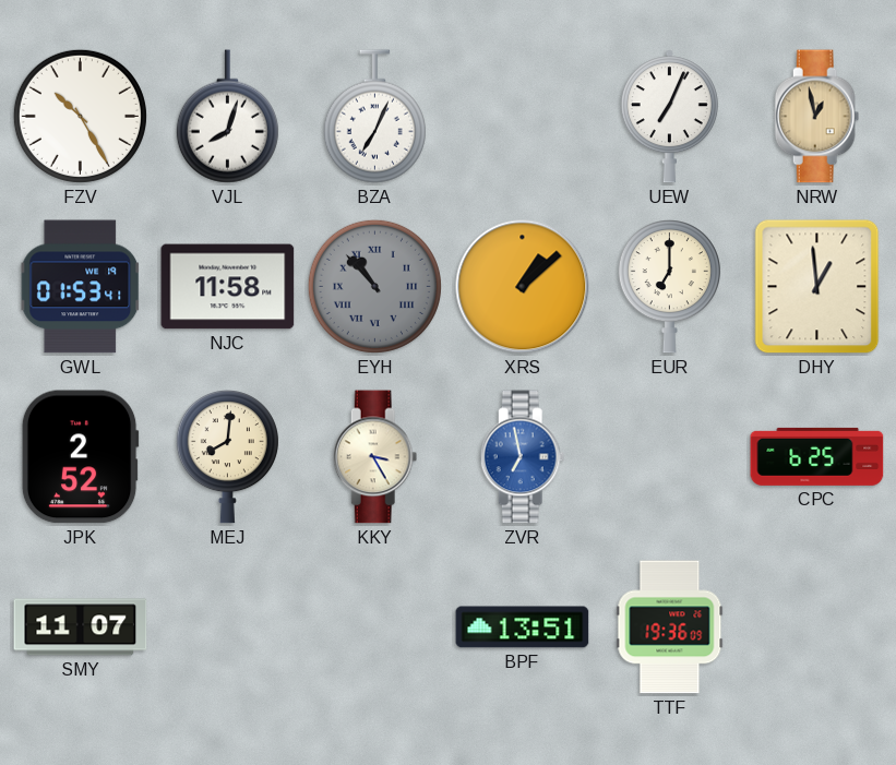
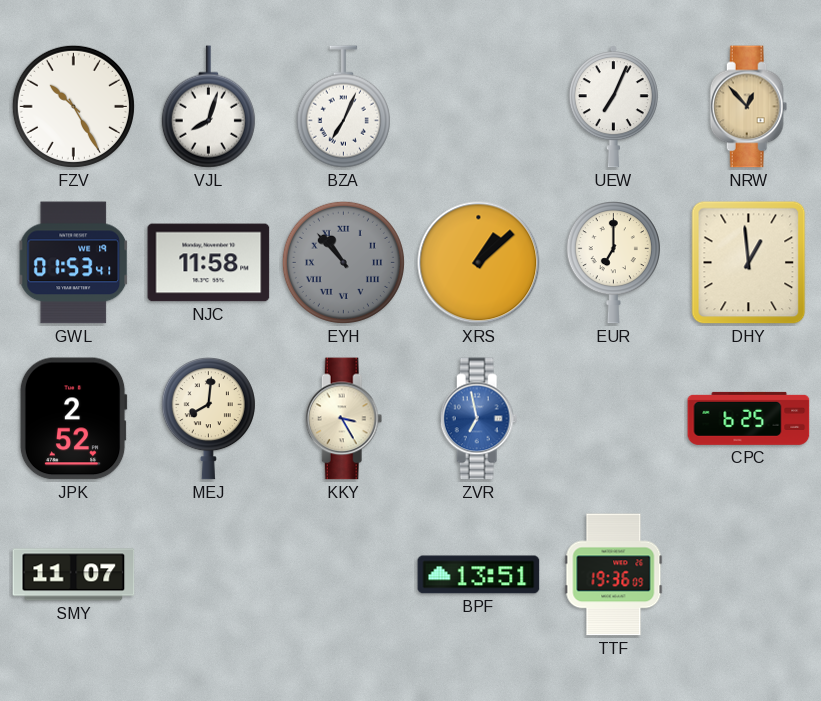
NRW: 12:58 -> 12:53
